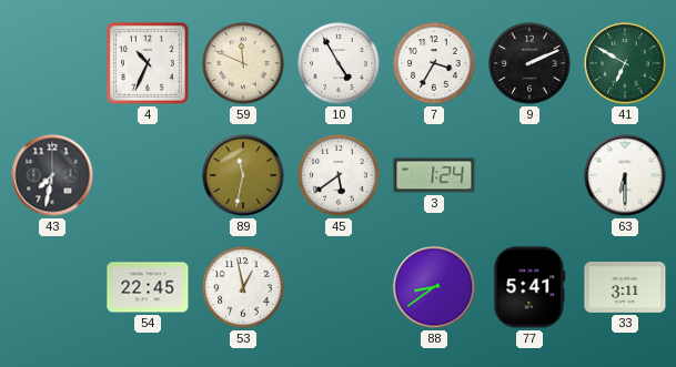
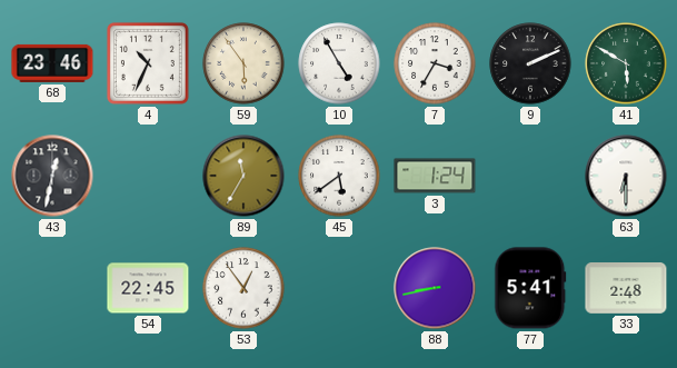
68: none -> 23:46
59: 11:49 -> 5:54
41: 6:50 -> 5:50
43: 7:32 -> 12:32
89: 11:32 -> 11:35
53: 12:58 -> 12:54
88: 8:39 -> 8:43
33: 3:11 -> 2:48
